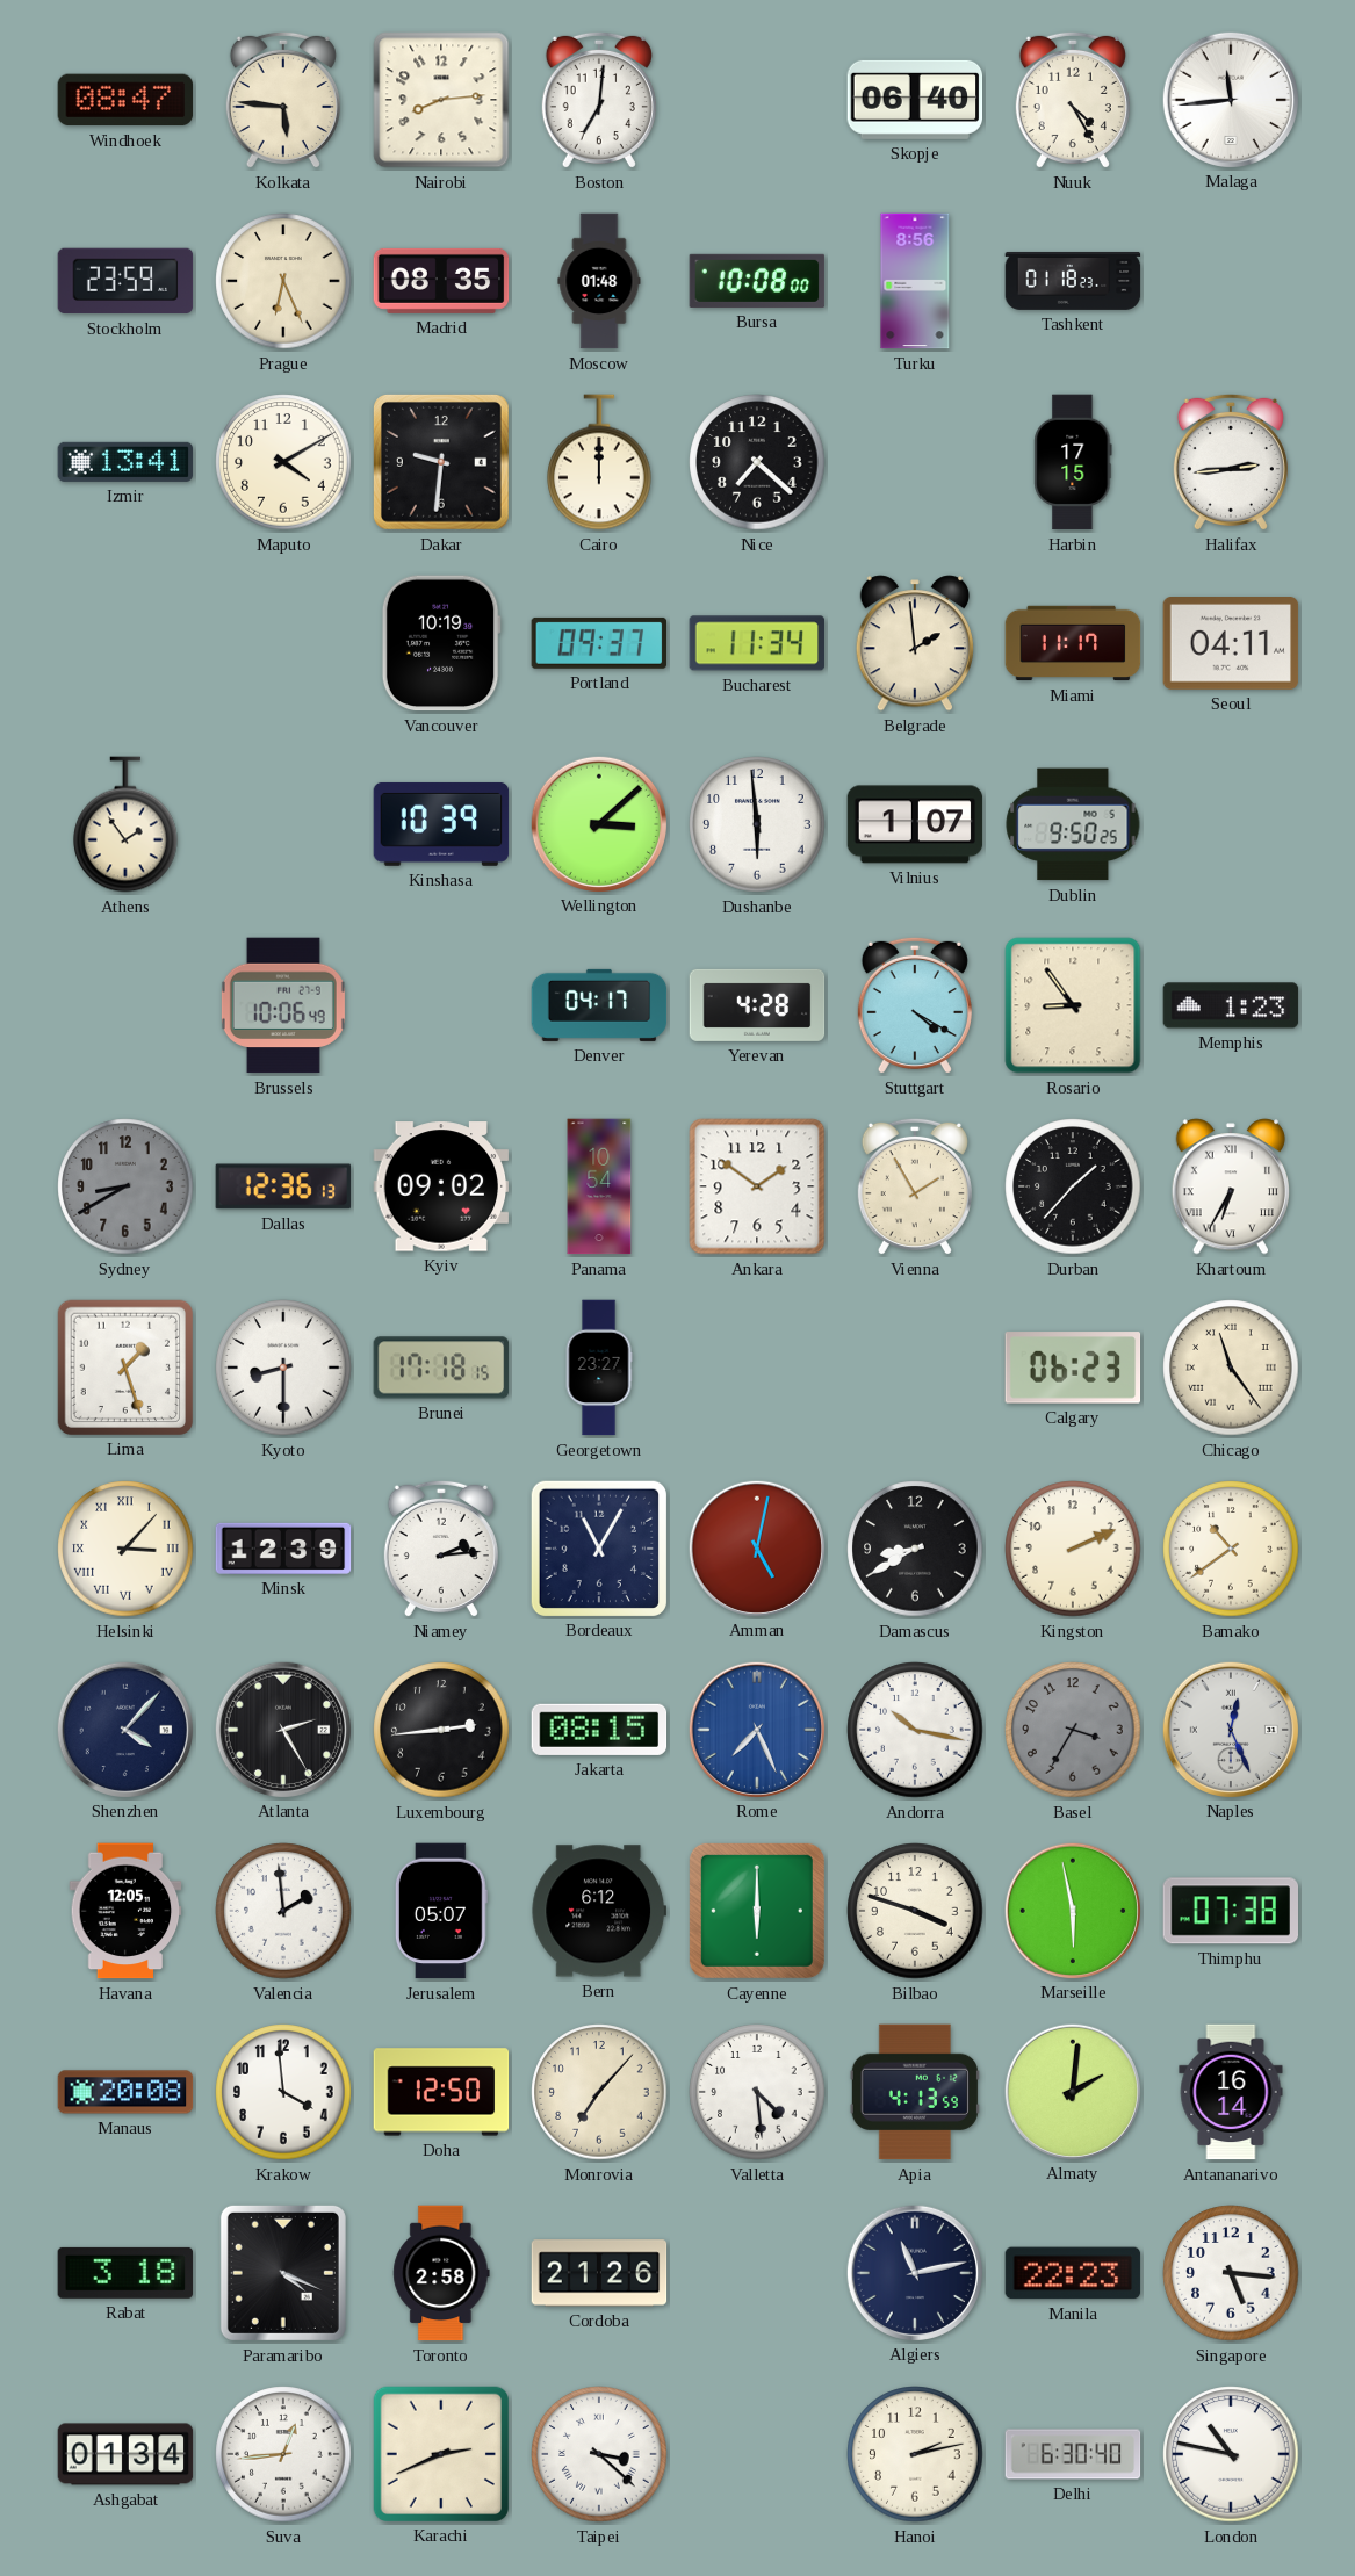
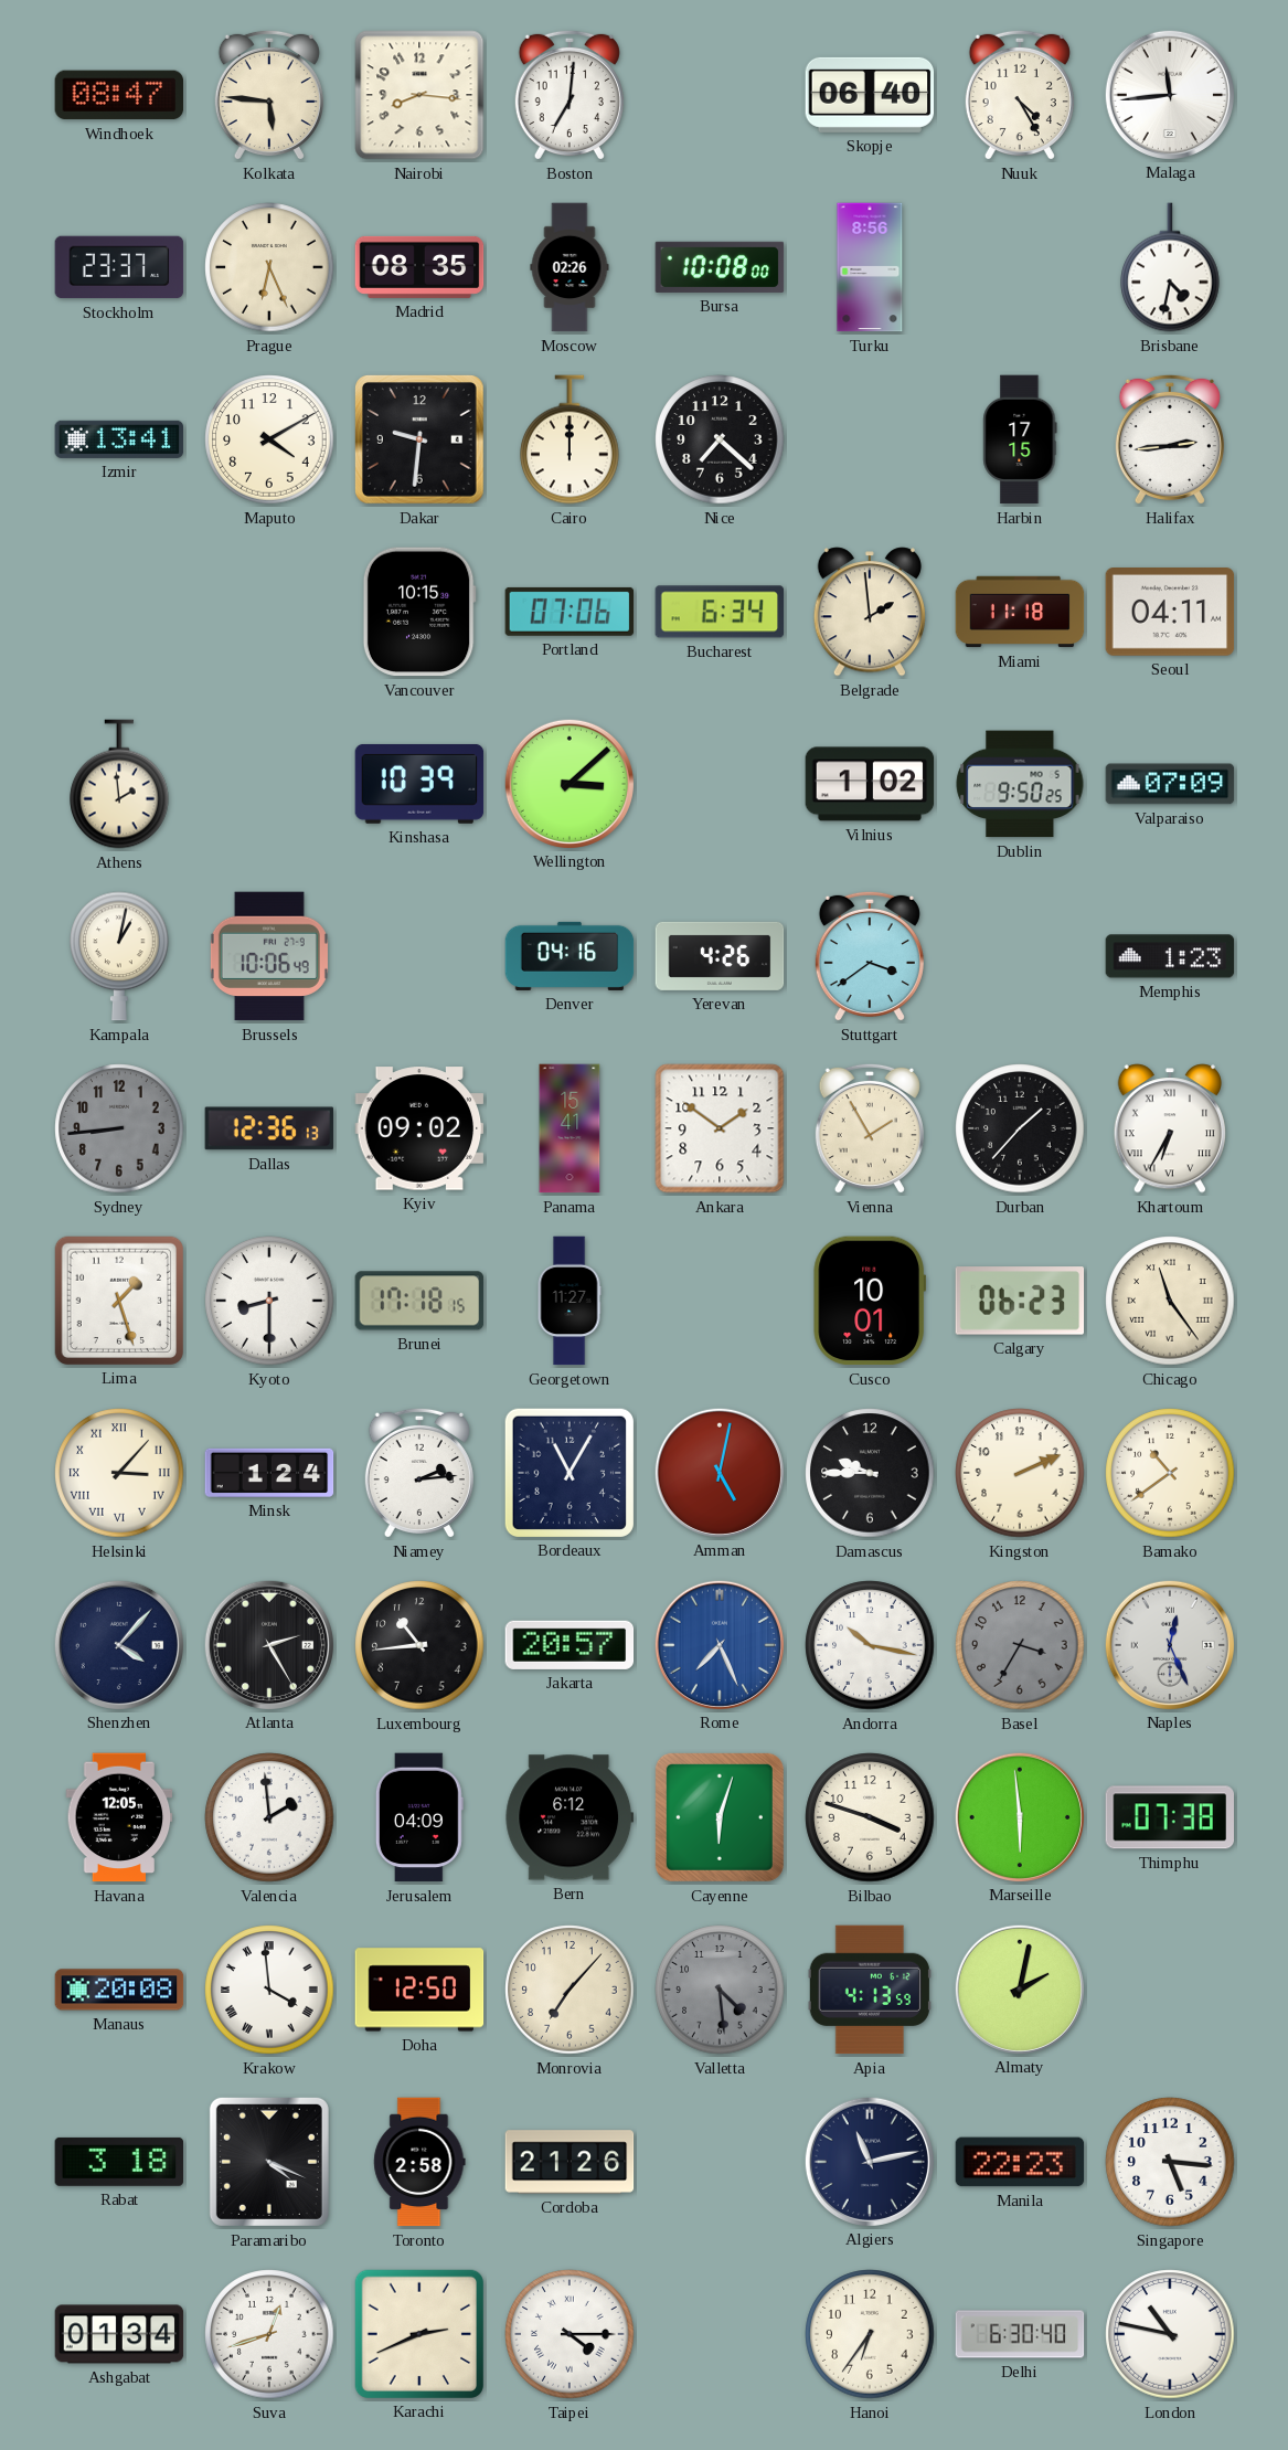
Nairobi: 8:14 -> 8:16
Stockholm: 23:59 -> 23:37
Moscow: 01:48 -> 02:26
Tashkent: 01:18 -> none
Brisbane: none -> 4:32
Vancouver: 10:19 -> 10:15
Portland: 09:37 -> 07:06
Bucharest: 11:34 -> 6:34
Miami: 11:17 -> 11:18
Athens: 1:54 -> 1:59
Dushanbe: 5:59 -> none
Vilnius: 1:07 -> 1:02
Valparaiso: none -> 07:09
Kampala: none -> 1:02
Denver: 04:17 -> 04:16
Yerevan: 4:28 -> 4:26
Stuttgart: 4:20 -> 3:39
Rosario: 8:54 -> none
Sydney: 8:40 -> 8:44
Panama: 10:54 -> 15:41
Georgetown: 23:27 -> 11:27
Cusco: none -> 10:01
Minsk: 12:39 -> 1:24
Damascus: 8:40 -> 9:45
Luxembourg: 2:44 -> 10:44
Jakarta: 08:15 -> 20:57
Jerusalem: 05:07 -> 04:09
Cayenne: 6:00 -> 6:03
Marseille: 5:58 -> 5:59
Krakow numerals: Arabic -> Roman
Valletta dial: white -> grey
Almaty: 2:01 -> 2:02
Antananarivo: 16:14 -> none
Suva: 12:44 -> 12:42
Taipei: 3:22 -> 4:15
Hanoi: 2:13 -> 6:36
